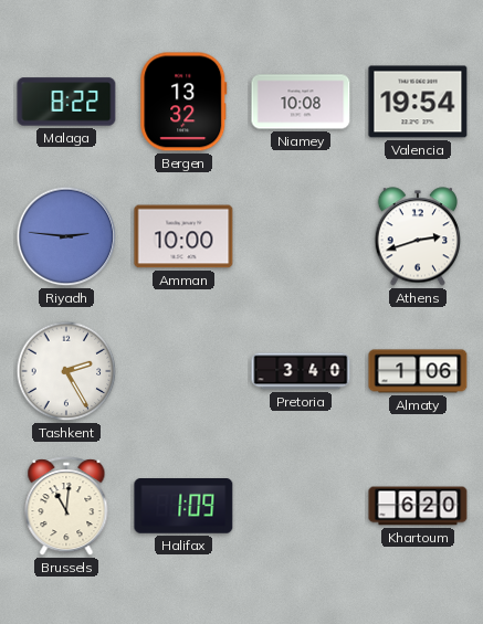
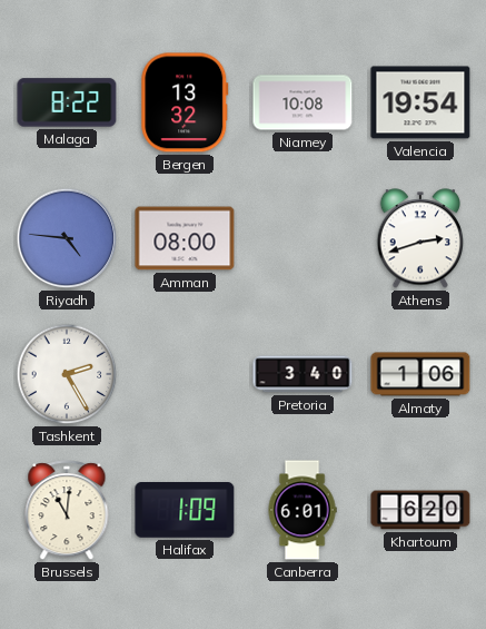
Riyadh: 2:46 -> 4:46
Amman: 10:00 -> 08:00
Canberra: none -> 6:01
